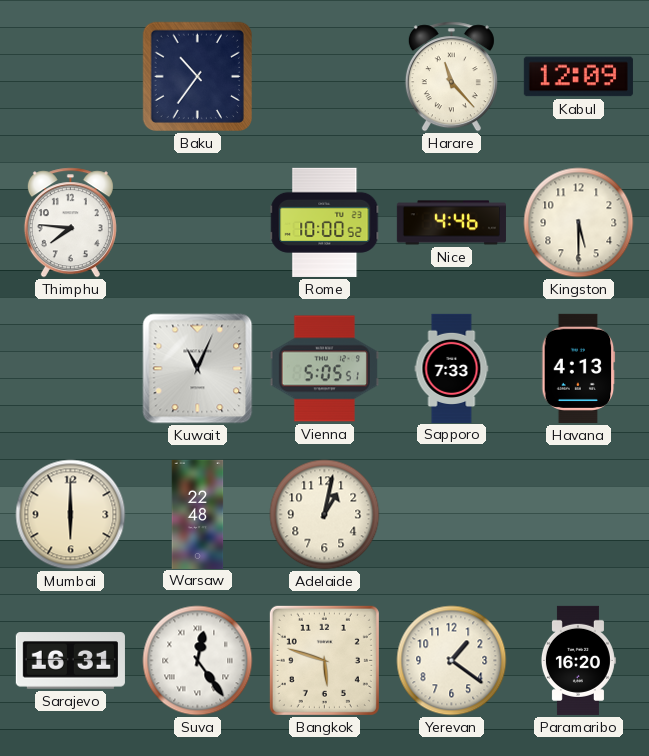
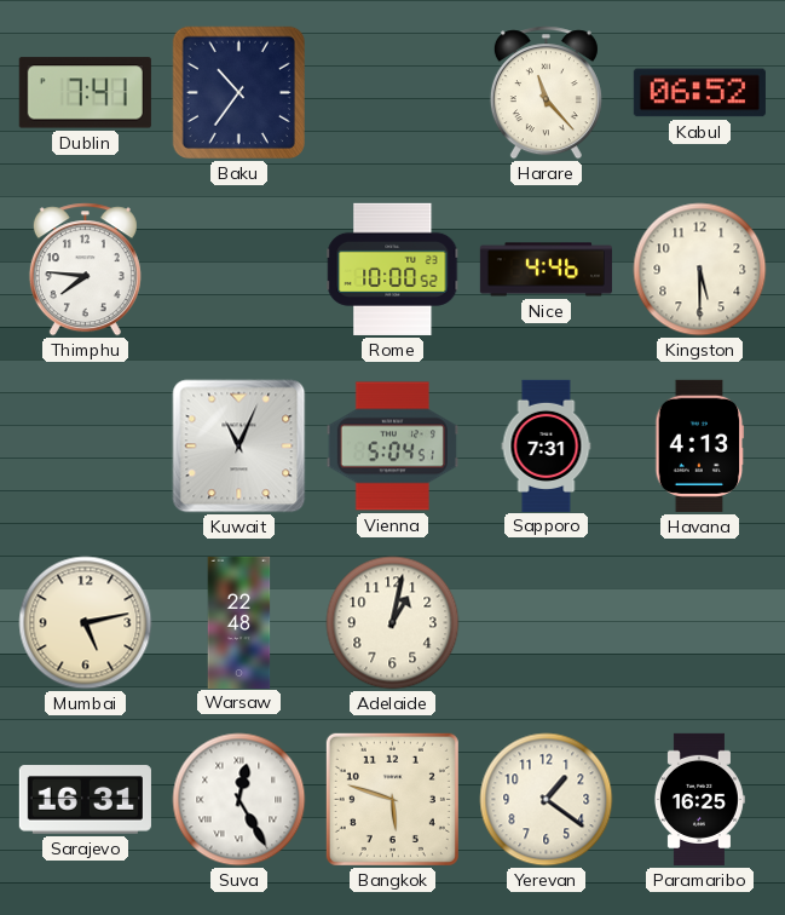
Dublin: none -> 7:41
Kabul: 12:09 -> 06:52
Vienna: 5:05 -> 5:04
Sapporo: 7:33 -> 7:31
Mumbai: 6:00 -> 5:13
Suva: 12:24 -> 12:25
Paramaribo: 16:20 -> 16:25
